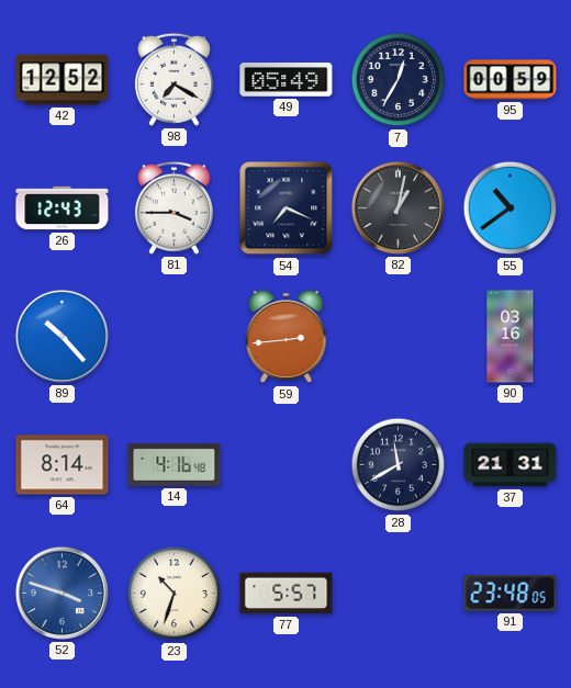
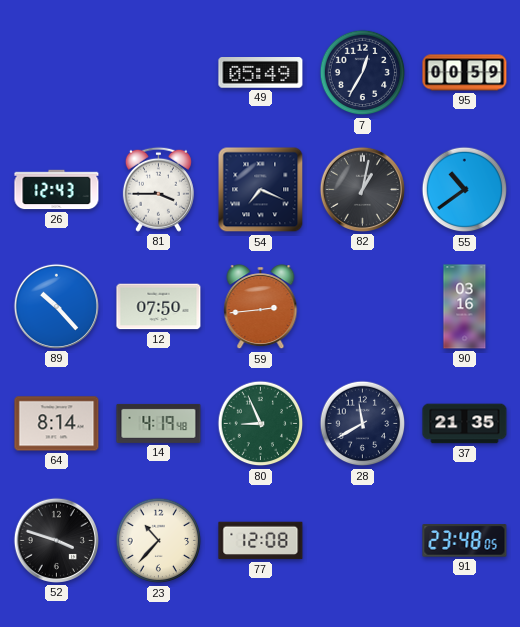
42: 12:52 -> none
98: 7:20 -> none
12: none -> 07:50
14: 4:16 -> 4:19
80: none -> 8:56
37: 21:31 -> 21:35
52 dial: blue -> black
23: 10:33 -> 10:37
77: 5:57 -> 12:08
